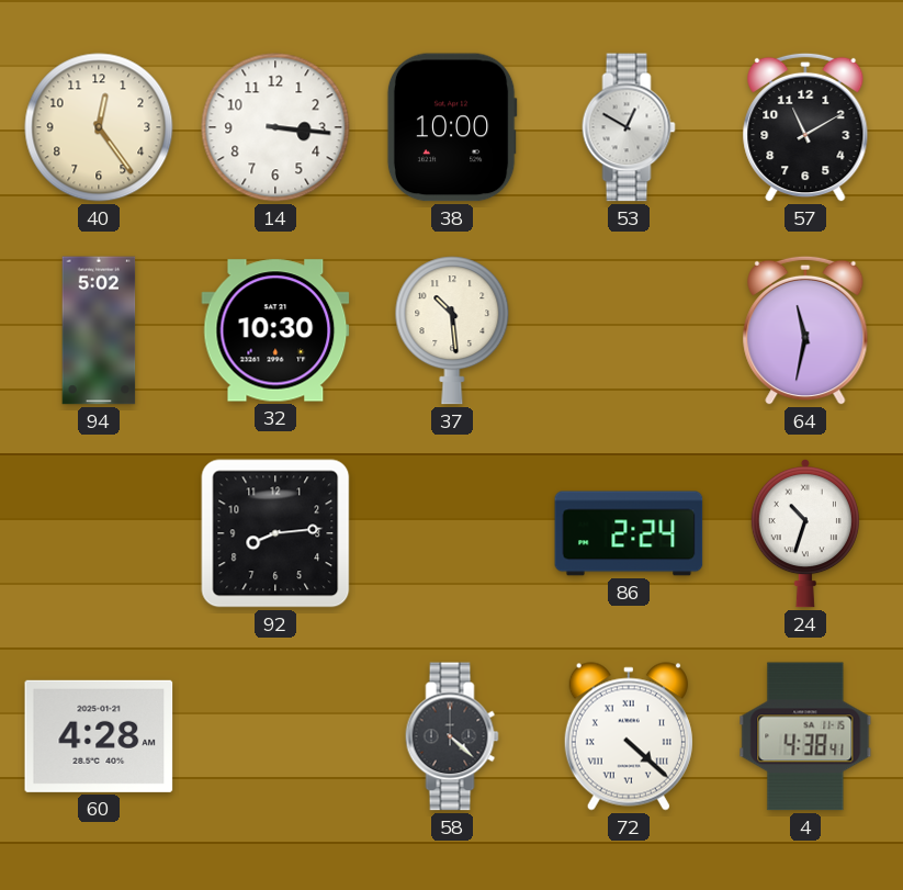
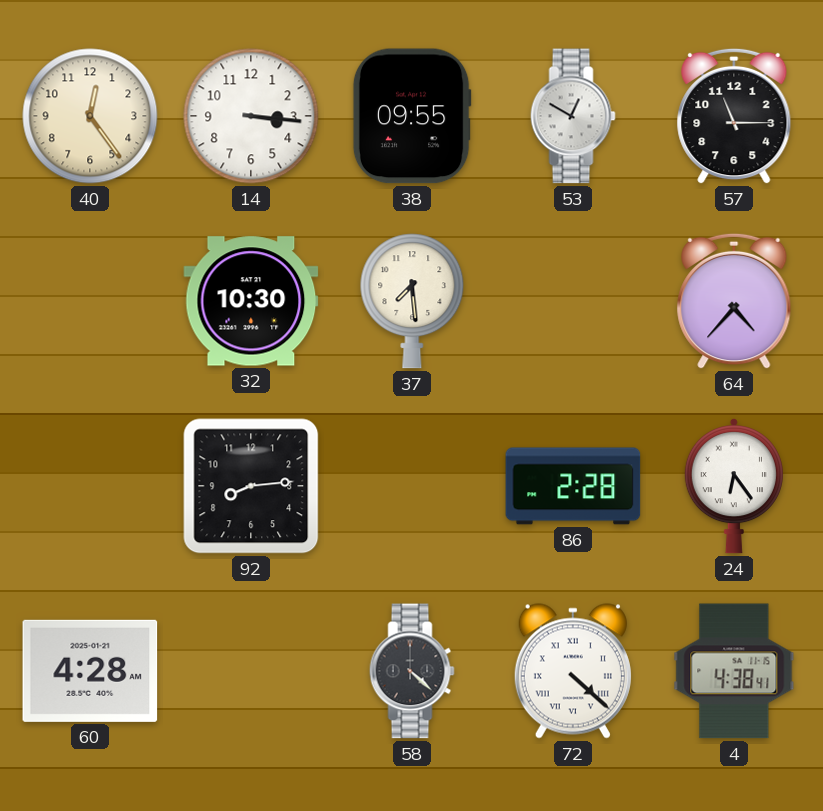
38: 10:00 -> 09:55
57: 11:10 -> 11:15
94: 5:02 -> none
37: 10:29 -> 7:29
64: 11:32 -> 4:37
86: 2:24 -> 2:28
24: 10:33 -> 6:24
